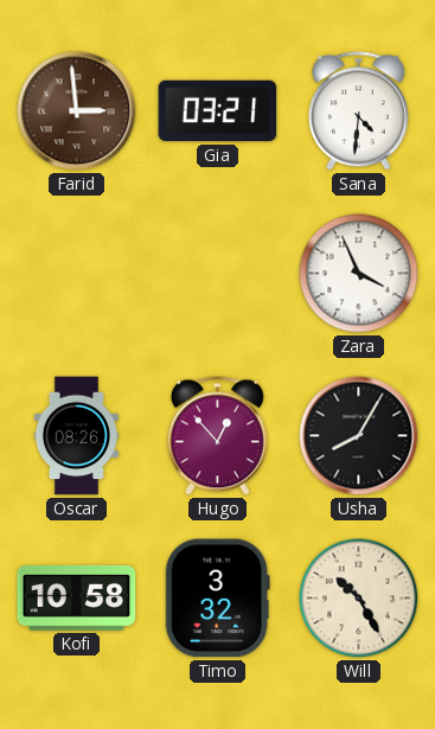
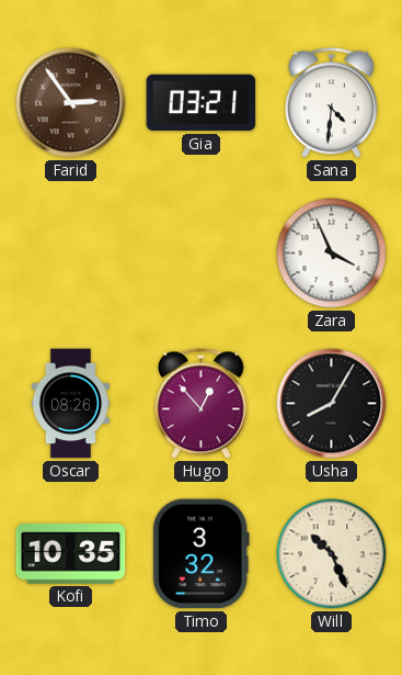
Farid: 2:59 -> 2:54
Kofi: 10:58 -> 10:35
Will: 10:25 -> 10:26
